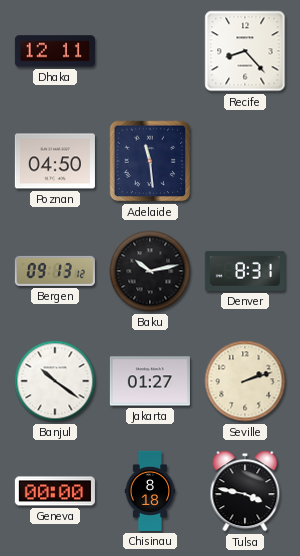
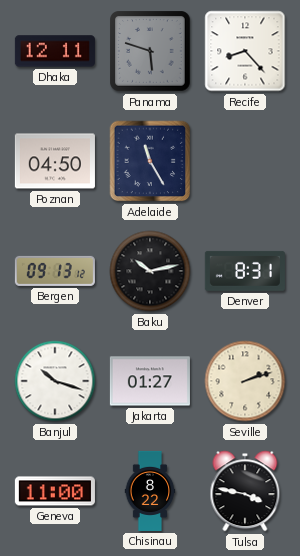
Panama: none -> 5:48
Adelaide: 11:29 -> 11:25
Banjul: 10:21 -> 10:18
Geneva: 00:00 -> 11:00
Chisinau: 8:18 -> 8:22
